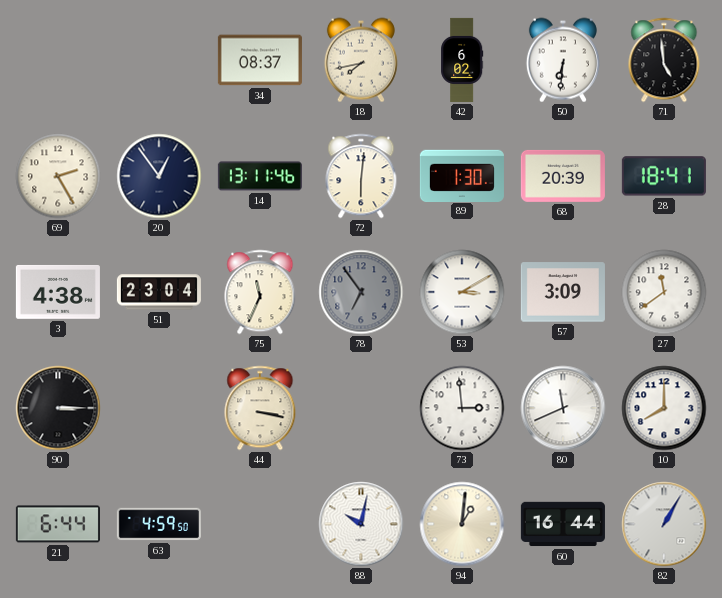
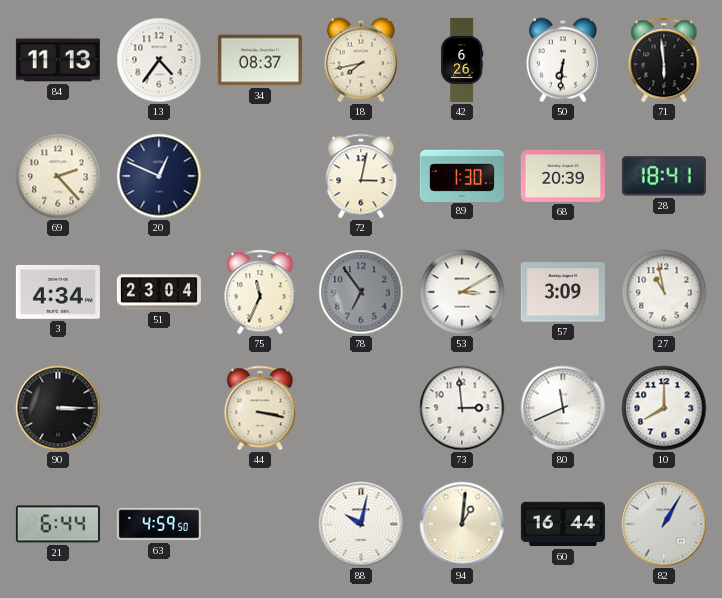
84: none -> 11:13
13: none -> 4:36
42: 6:02 -> 6:26
71: 4:59 -> 5:59
69: 2:25 -> 2:23
20: 12:54 -> 12:49
14: 13:11 -> none
72: 6:01 -> 3:02
3: 4:38 -> 4:34
27: 11:39 -> 10:58
